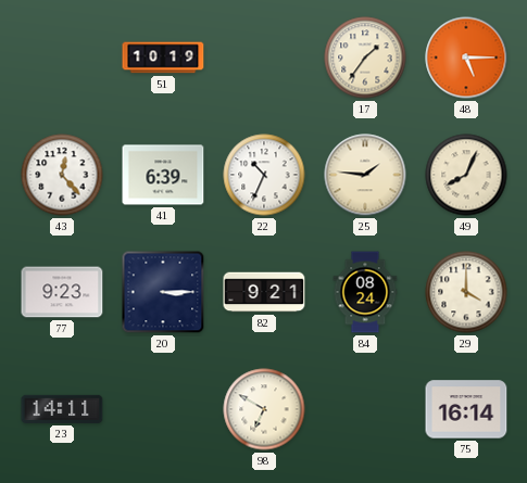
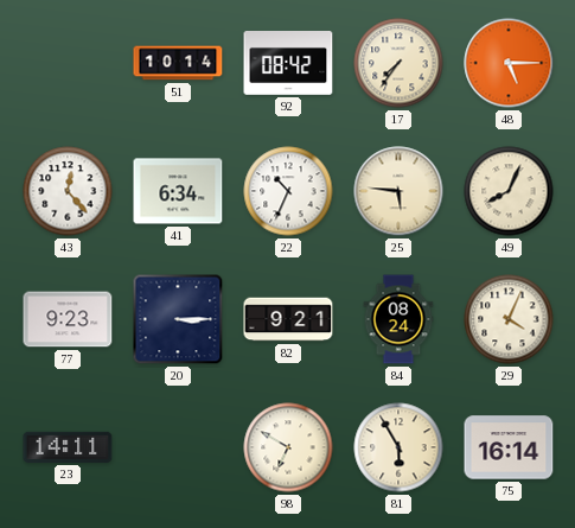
51: 10:19 -> 10:14
92: none -> 08:42
17: 1:36 -> 7:36
41: 6:39 -> 6:34
25: 1:46 -> 5:46
29: 4:00 -> 4:04
81: none -> 5:55
